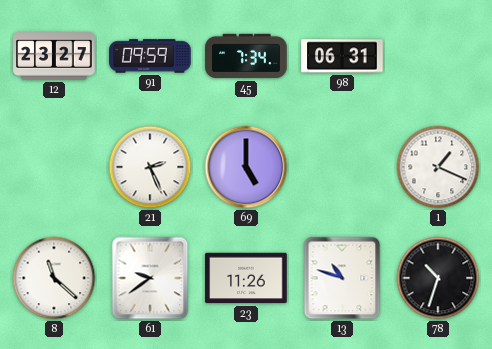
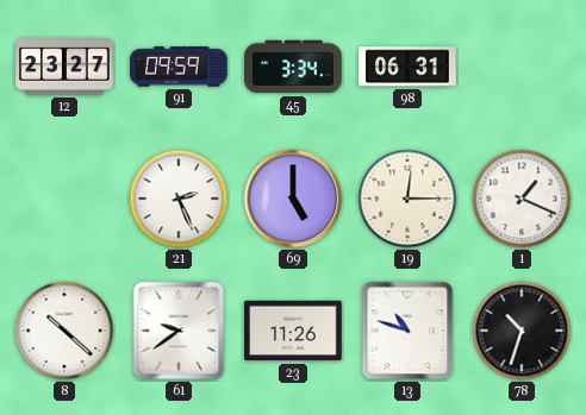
45: 7:34 -> 3:34
19: none -> 12:15
8: 11:22 -> 10:22
